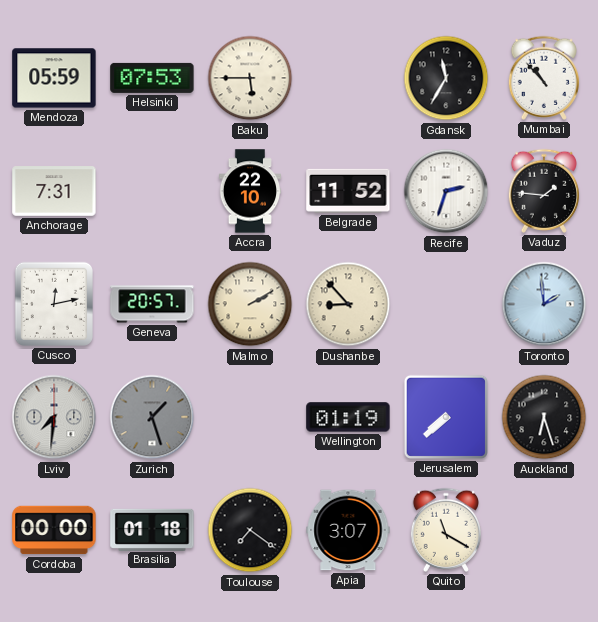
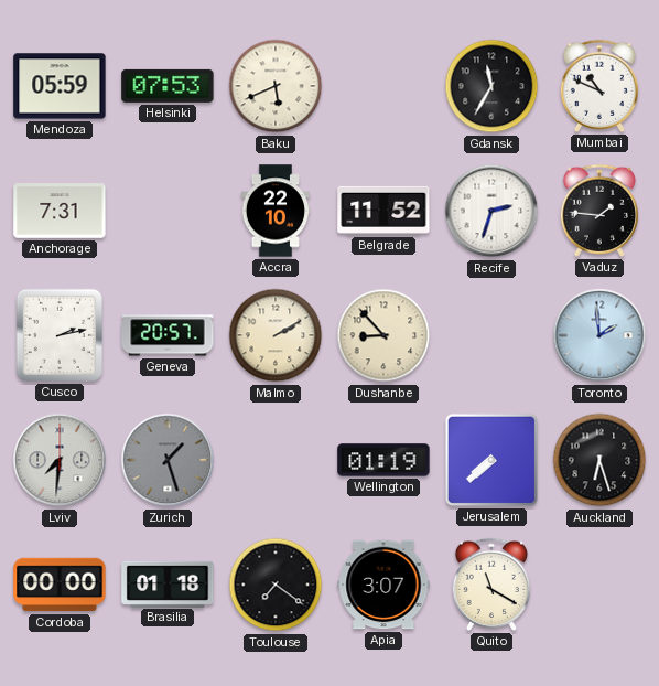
Baku: 5:45 -> 5:41
Mumbai: 10:53 -> 10:49
Cusco: 12:13 -> 2:13
